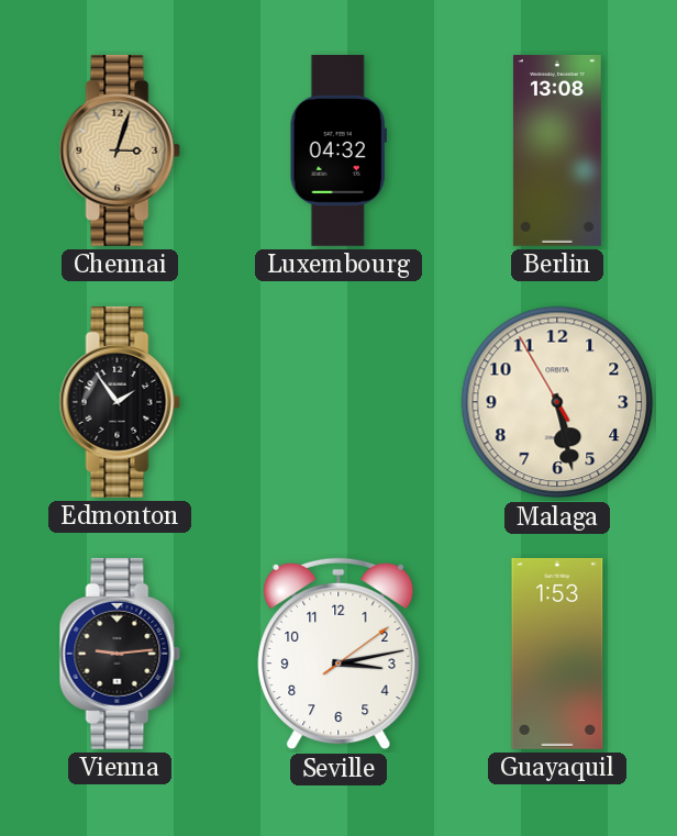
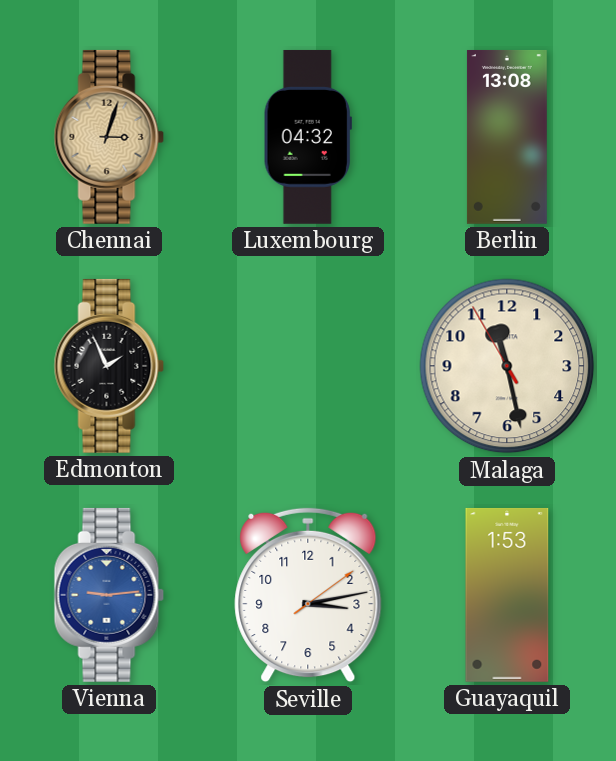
Edmonton: 1:54 -> 1:56
Malaga: 5:27 -> 11:27
Vienna dial: black -> blue
